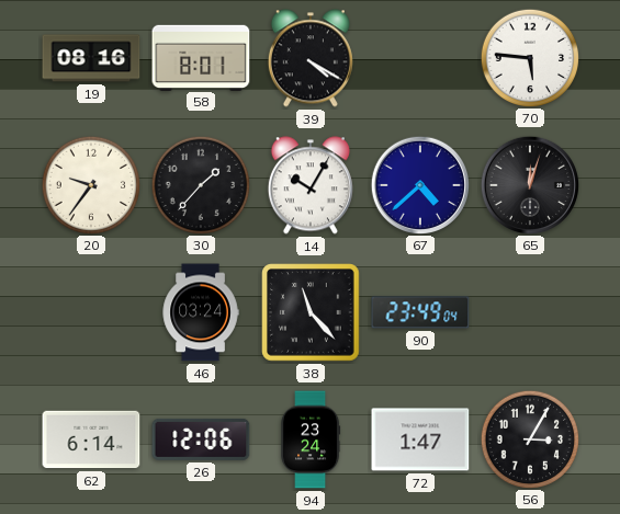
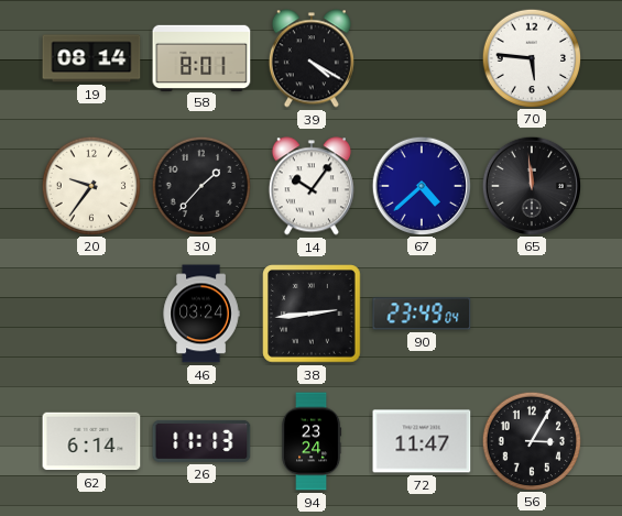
19: 08:16 -> 08:14
14: 10:05 -> 10:06
65: 12:03 -> 11:59
38: 11:23 -> 2:44
26: 12:06 -> 11:13
72: 1:47 -> 11:47
